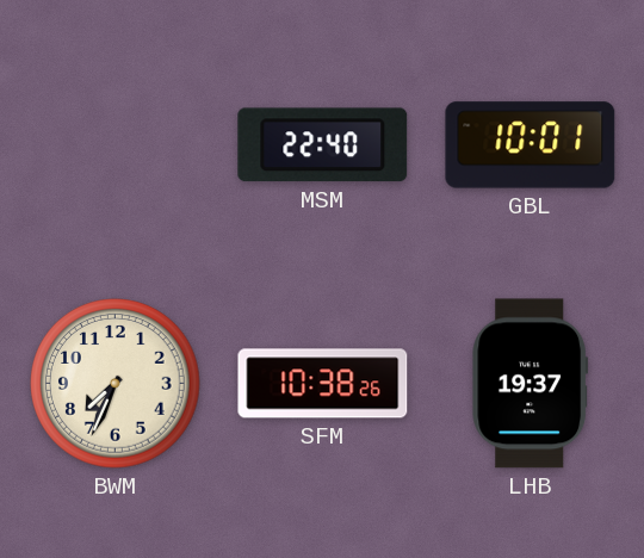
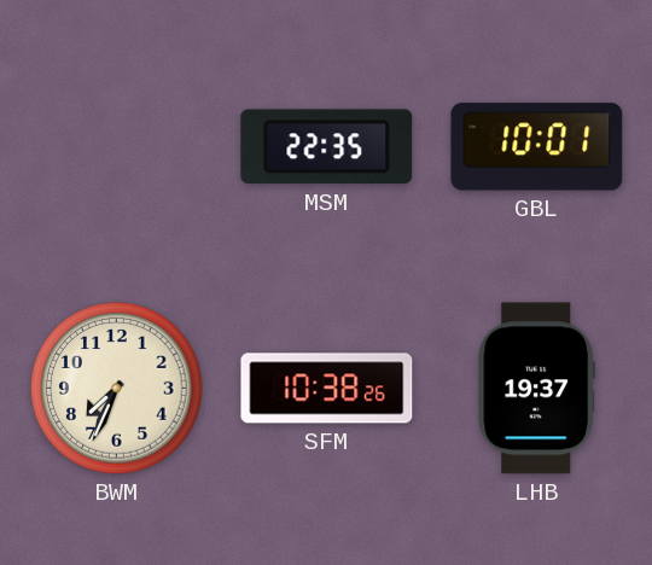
MSM: 22:40 -> 22:35
